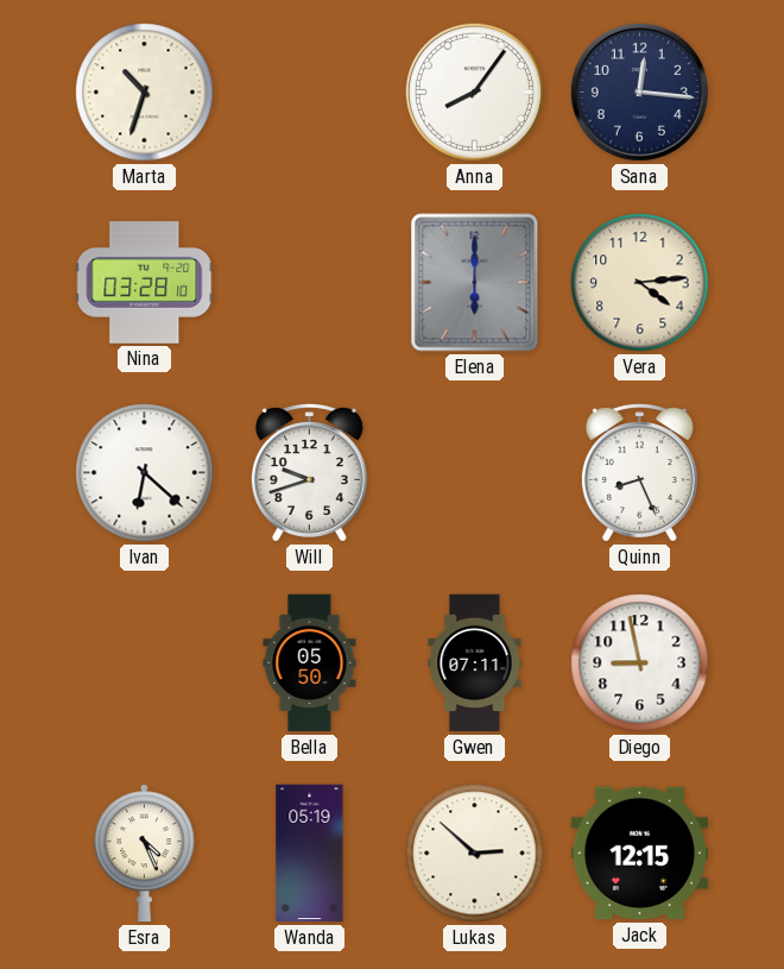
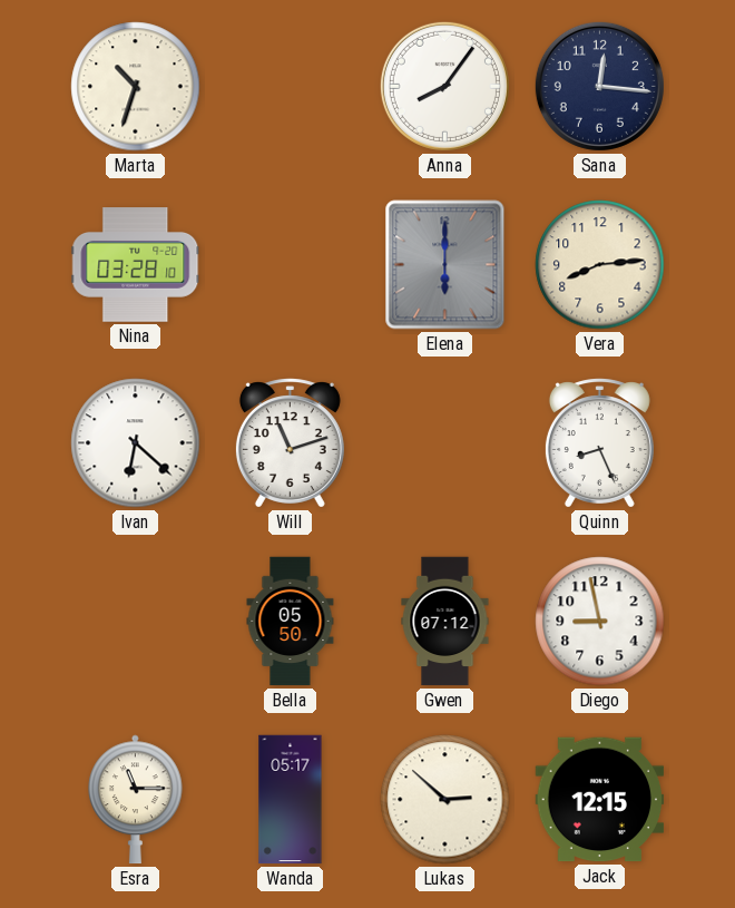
Vera: 4:14 -> 8:14
Will: 9:42 -> 11:12
Gwen: 07:11 -> 07:12
Esra: 4:26 -> 11:15
Wanda: 05:19 -> 05:17
